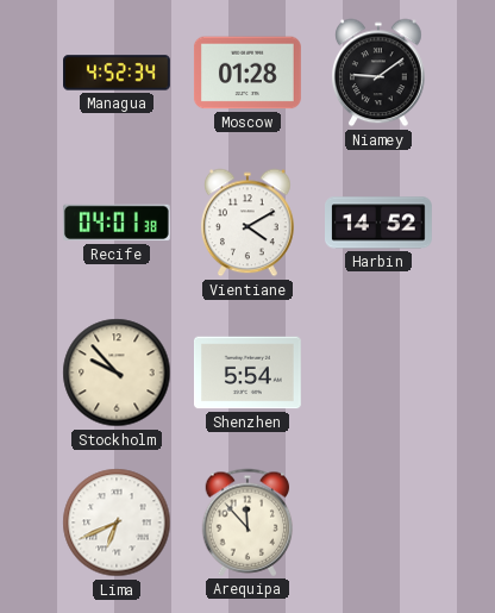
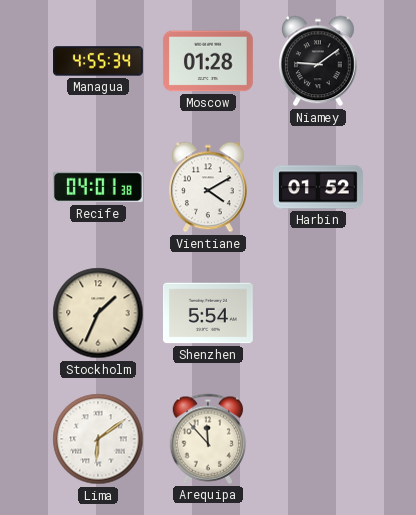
Managua: 4:52 -> 4:55
Harbin: 14:52 -> 01:52
Stockholm: 9:53 -> 1:34
Lima: 6:41 -> 6:09
